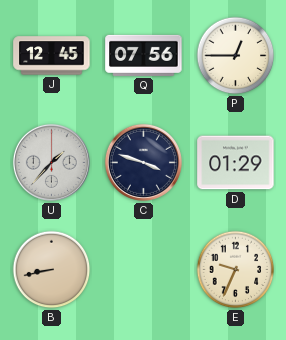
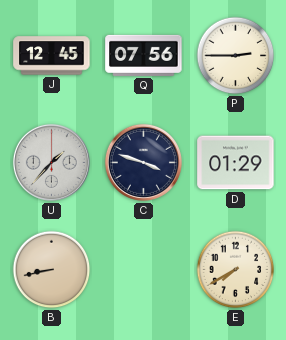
P: 12:45 -> 2:45
E: 9:34 -> 7:40
